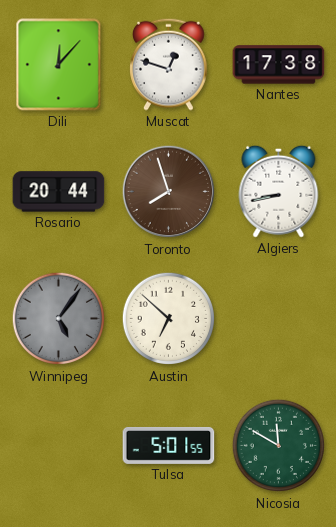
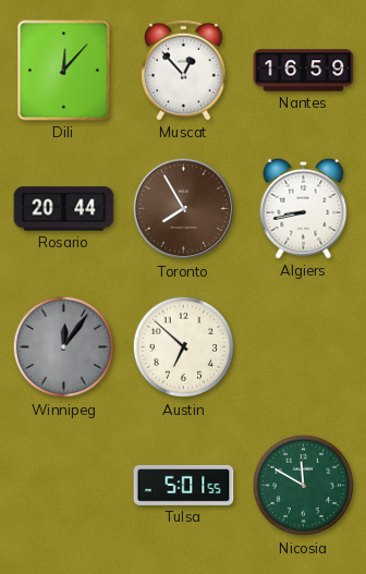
Muscat: 12:48 -> 12:53
Nantes: 17:38 -> 16:59
Toronto: 7:57 -> 7:55
Winnipeg: 5:06 -> 12:06
